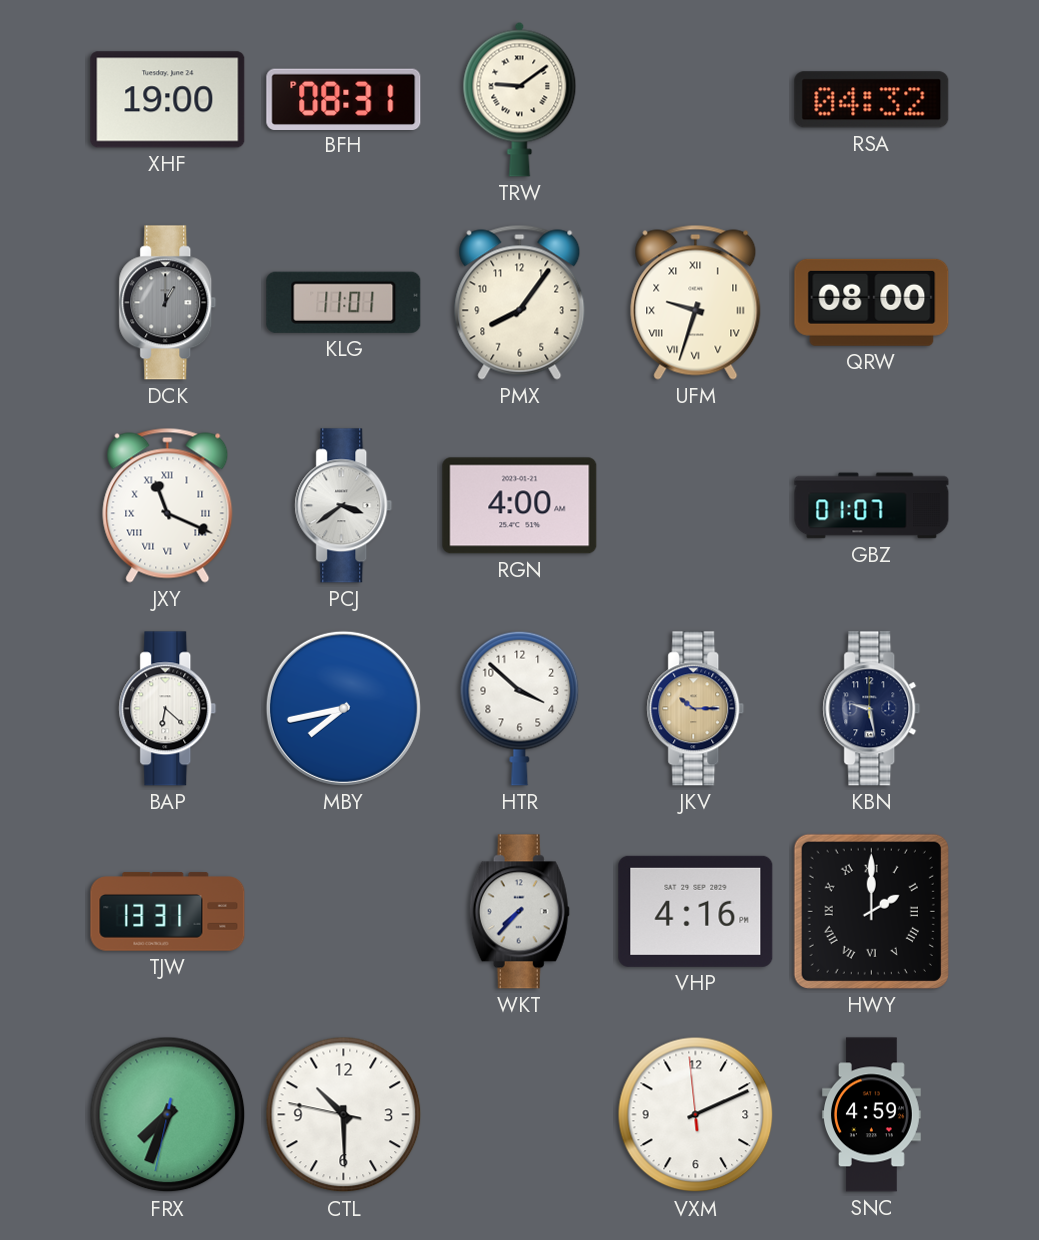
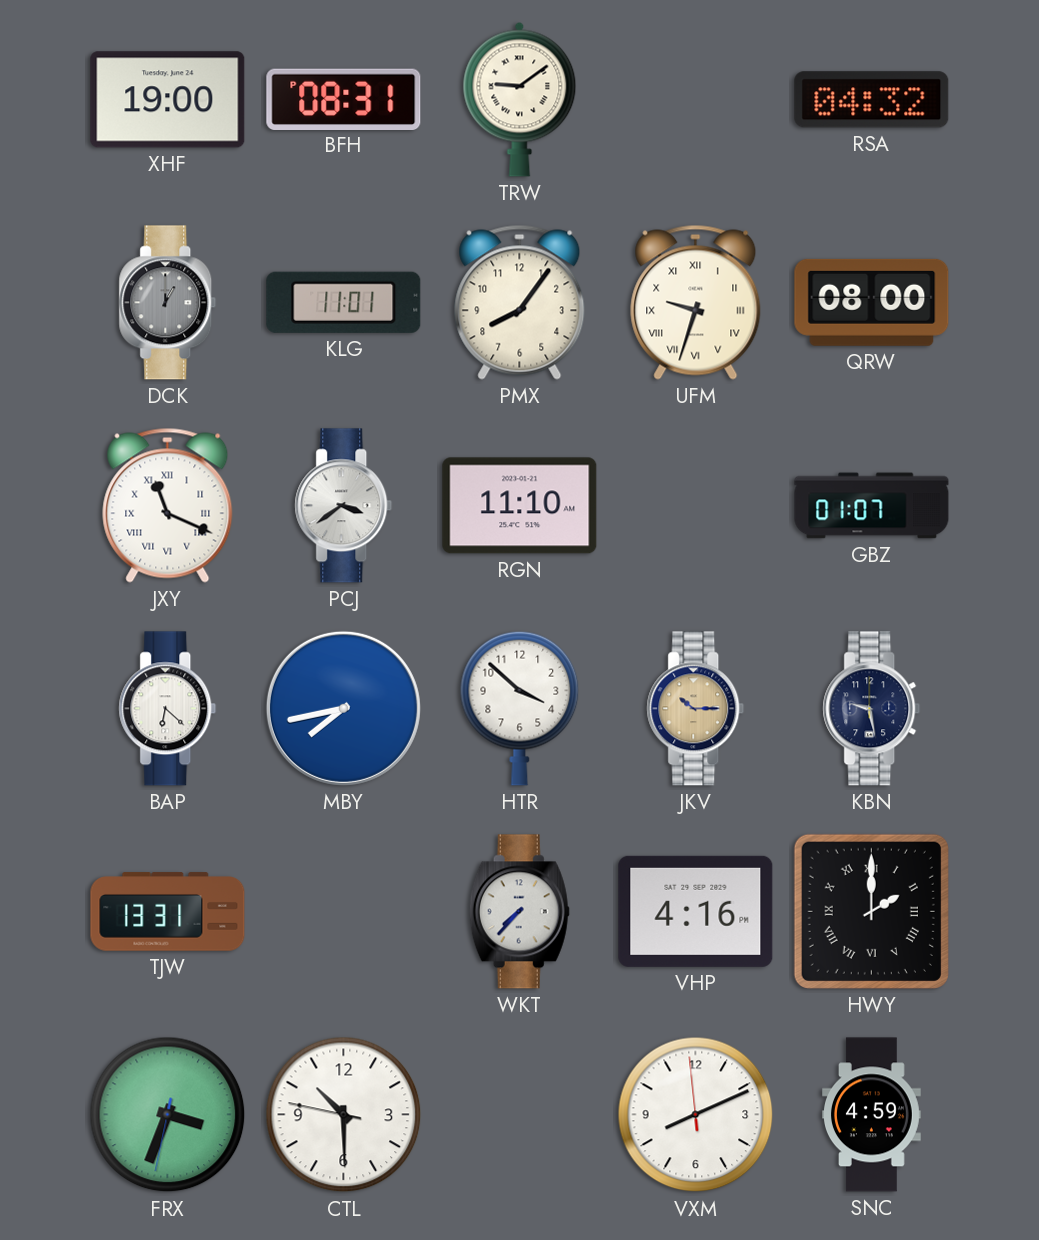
RGN: 4:00 -> 11:10
FRX: 7:33 -> 3:33
VXM: 2:10 -> 8:10
